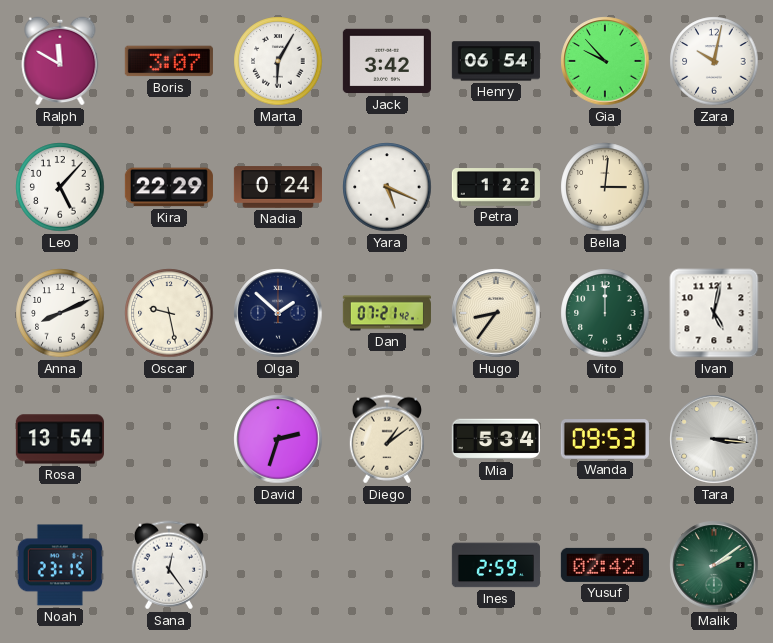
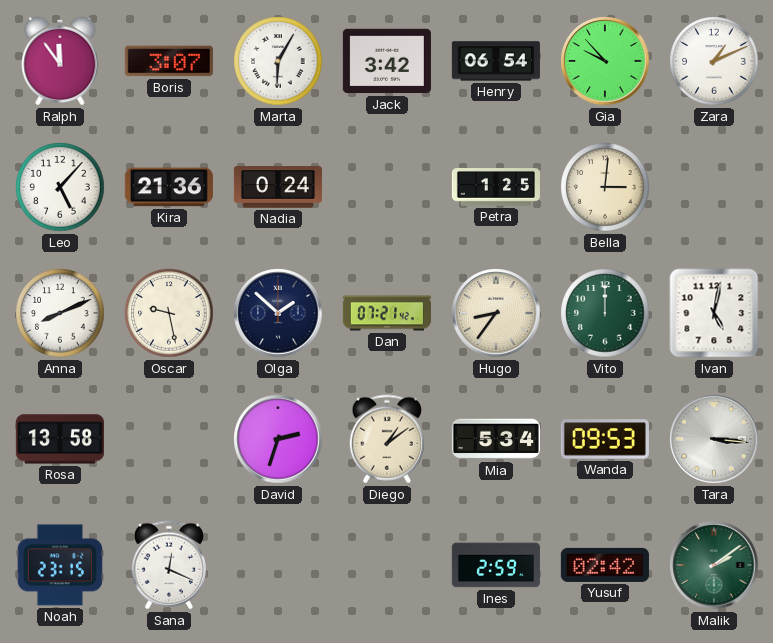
Ralph: 11:50 -> 11:54
Zara: 10:02 -> 1:11
Kira: 22:29 -> 21:36
Yara: 5:19 -> none
Petra: 1:22 -> 1:25
Rosa: 13:54 -> 13:58
Sana: 12:24 -> 12:19
